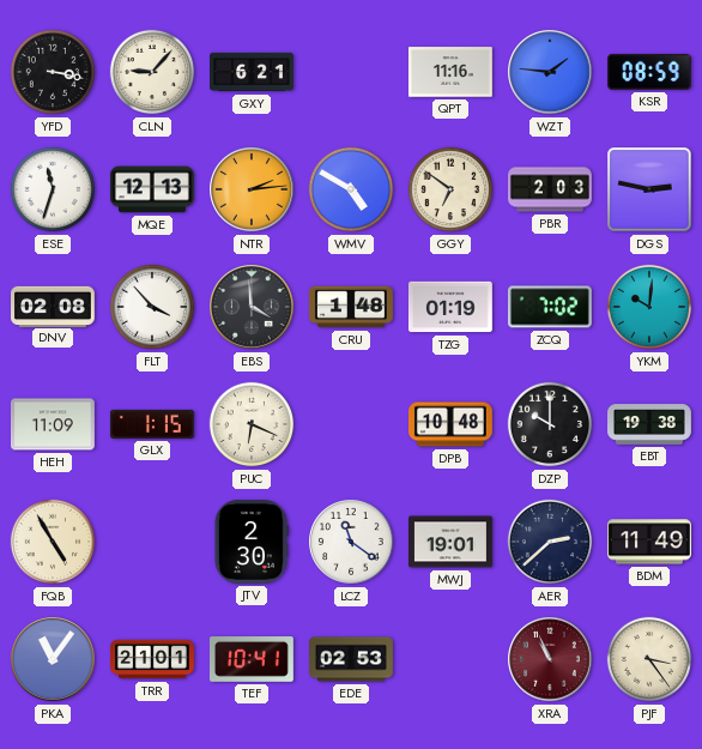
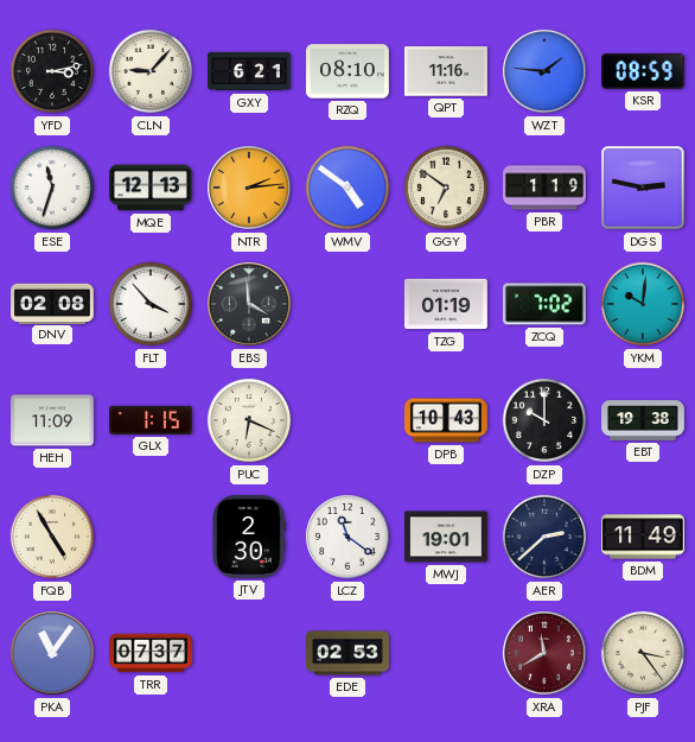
YFD: 3:17 -> 3:13
RZQ: none -> 08:10
WMV: 4:50 -> 4:51
PBR: 2:03 -> 1:19
CRU: 1:48 -> none
DPB: 10:48 -> 10:43
TRR: 21:01 -> 07:37
TEF: 10:41 -> none
XRA: 10:56 -> 11:40
